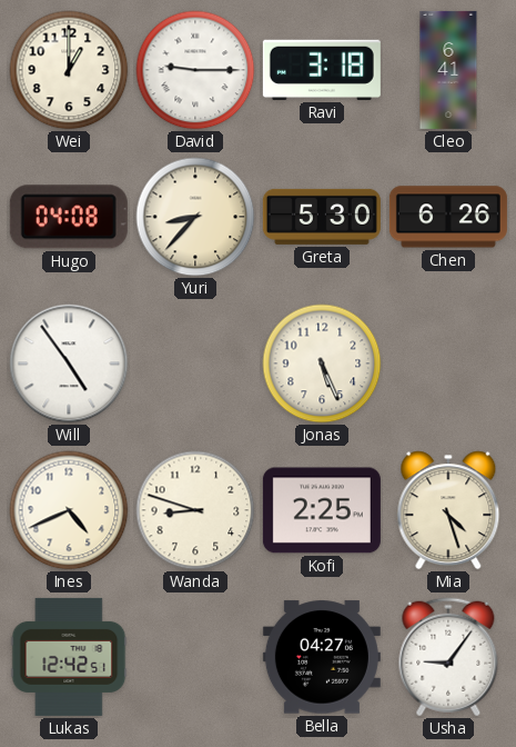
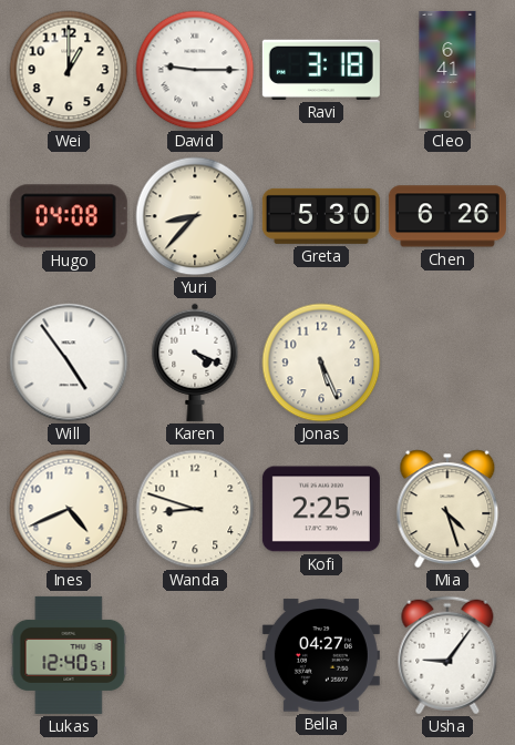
Karen: none -> 4:19
Lukas: 12:42 -> 12:40
